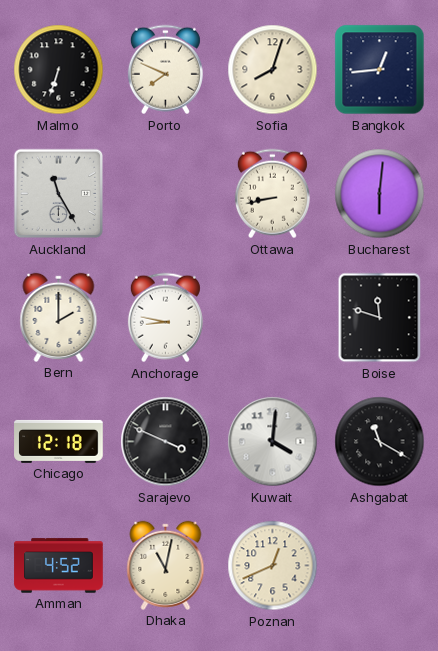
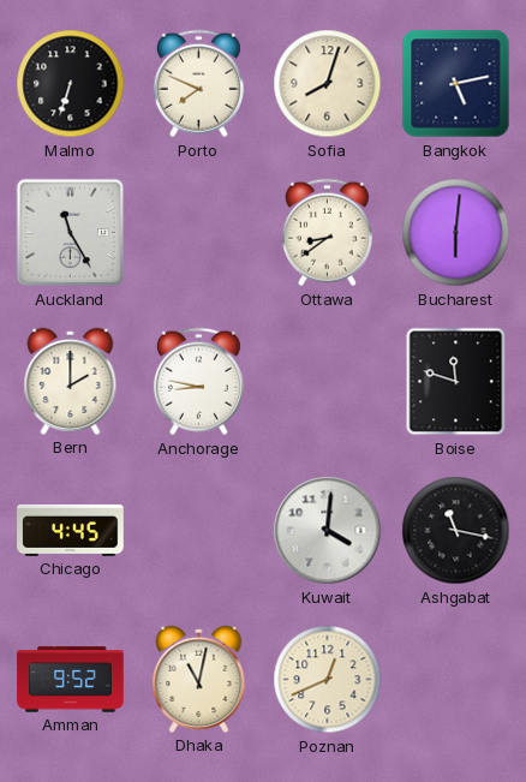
Bangkok: 12:44 -> 5:13
Ottawa: 8:43 -> 8:39
Chicago: 12:18 -> 4:45
Sarajevo: 3:49 -> none
Ashgabat: 11:20 -> 11:17
Amman: 4:52 -> 9:52
